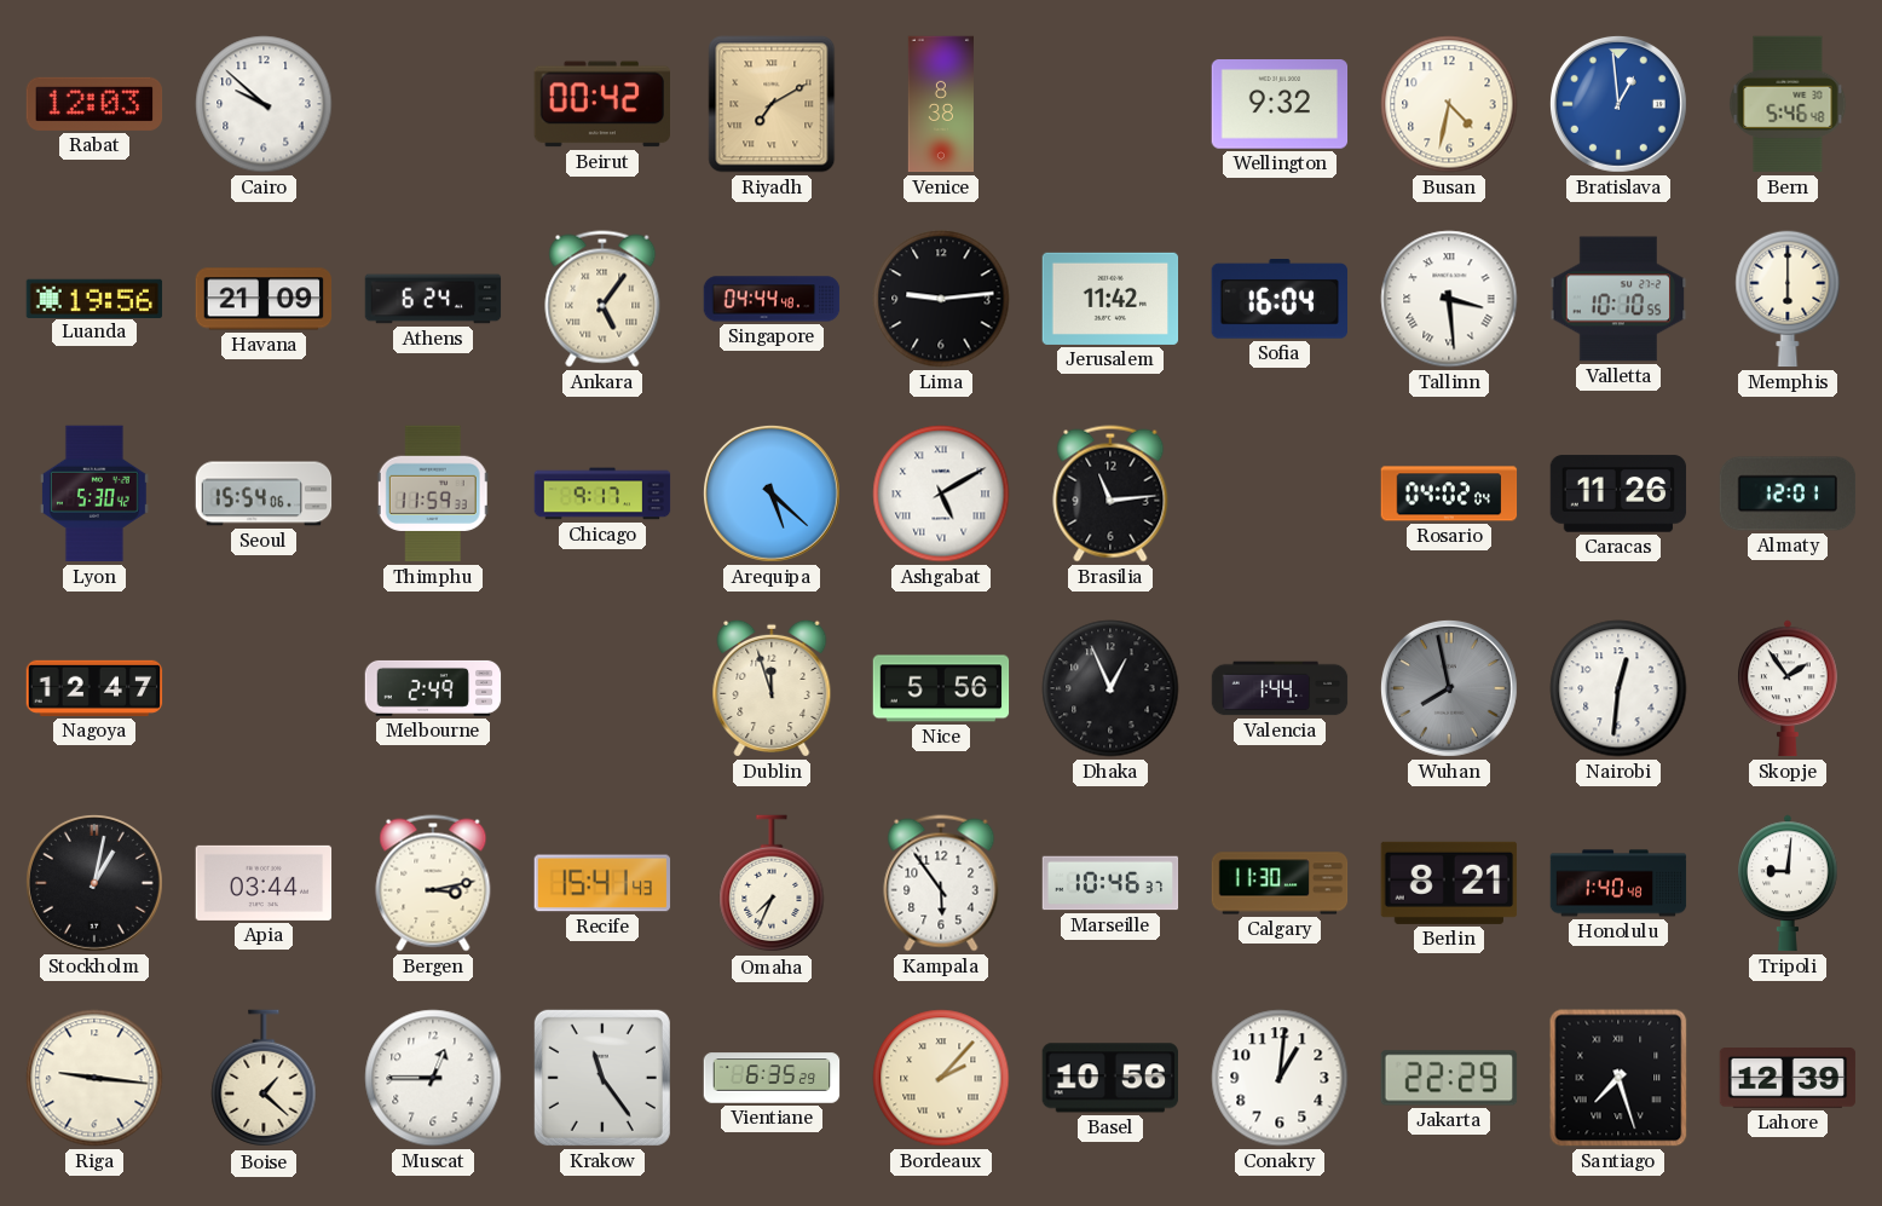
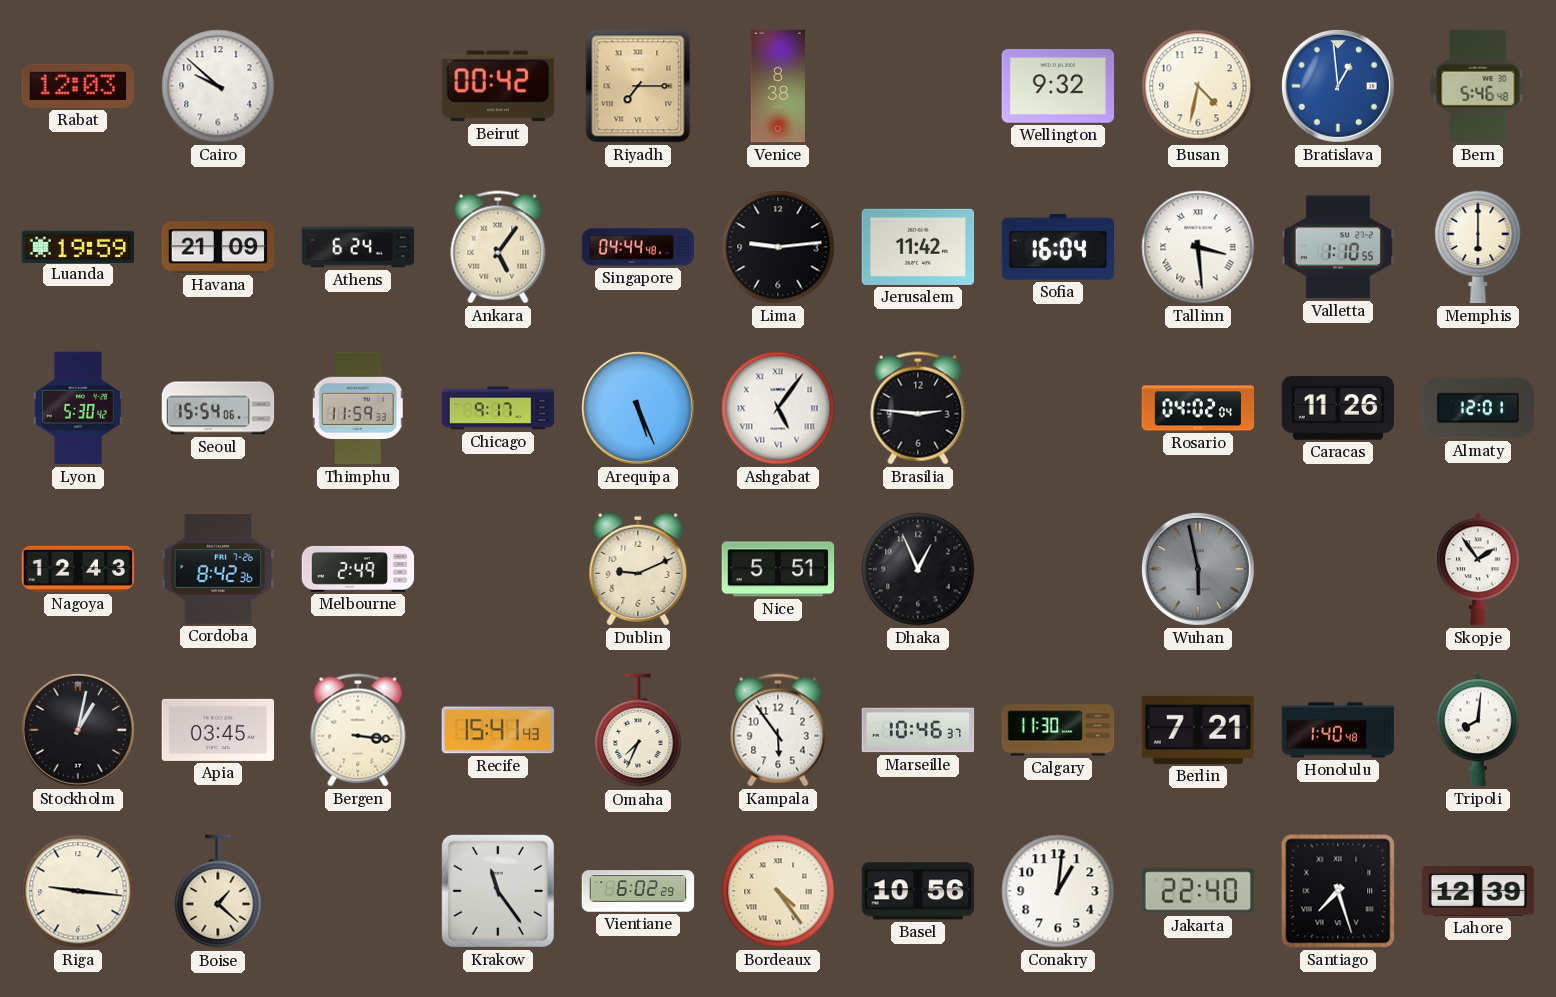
Riyadh: 7:10 -> 7:15
Luanda: 19:56 -> 19:59
Valletta: 10:10 -> 1:10
Arequipa: 5:22 -> 5:26
Ashgabat: 5:10 -> 5:06
Brasilia: 11:14 -> 2:46
Nagoya: 12:47 -> 12:43
Cordoba: none -> 8:42
Dublin: 11:57 -> 9:11
Nice: 5:56 -> 5:51
Valencia: 1:44 -> none
Wuhan: 7:58 -> 5:58
Nairobi: 12:31 -> none
Apia: 03:44 -> 03:45
Bergen: 3:13 -> 3:16
Berlin: 8:21 -> 7:21
Tripoli: 9:01 -> 8:01
Muscat: 12:45 -> none
Vientiane: 6:35 -> 6:02
Bordeaux: 2:07 -> 4:24
Jakarta: 22:29 -> 22:40
